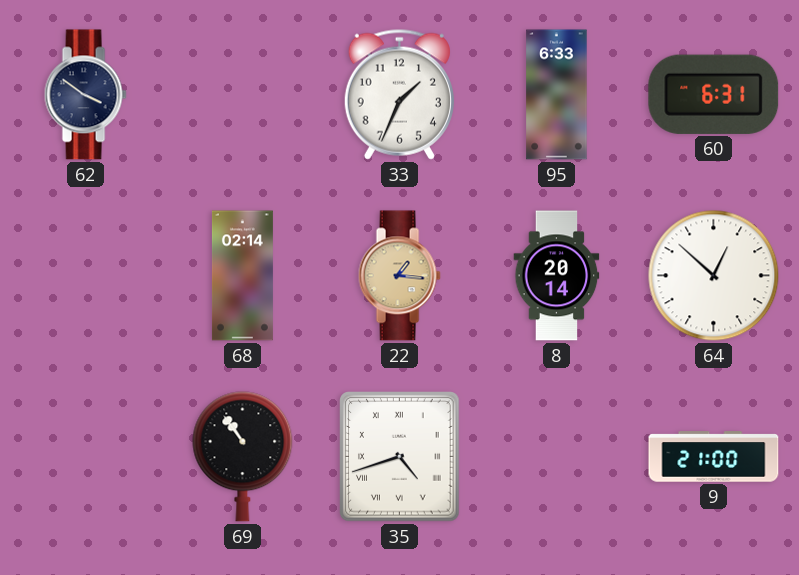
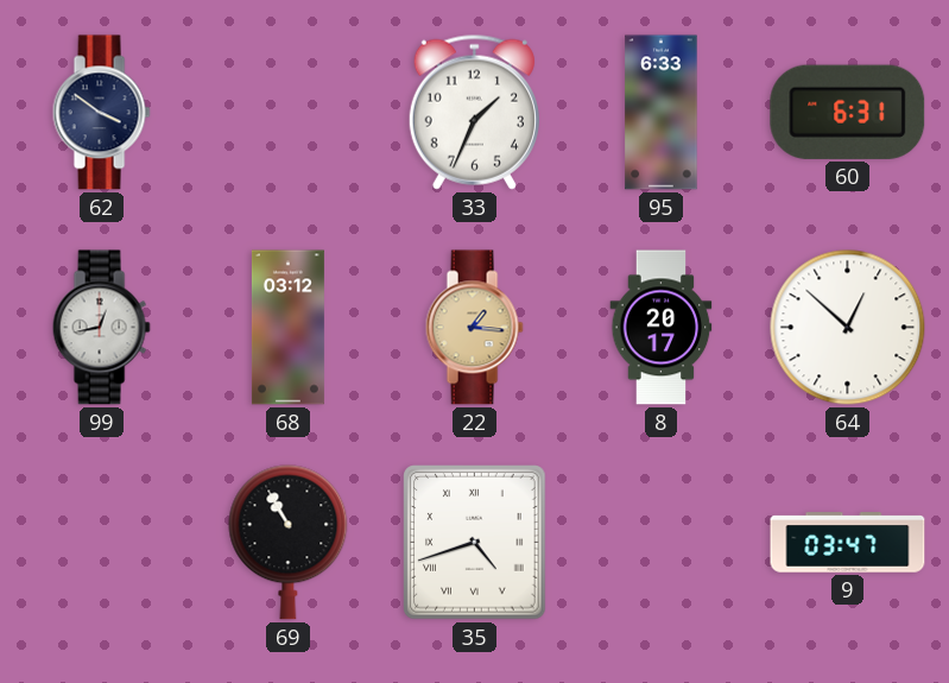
99: none -> 12:43
68: 02:14 -> 03:12
8: 20:14 -> 20:17
69: 10:54 -> 10:55
9: 21:00 -> 03:47
